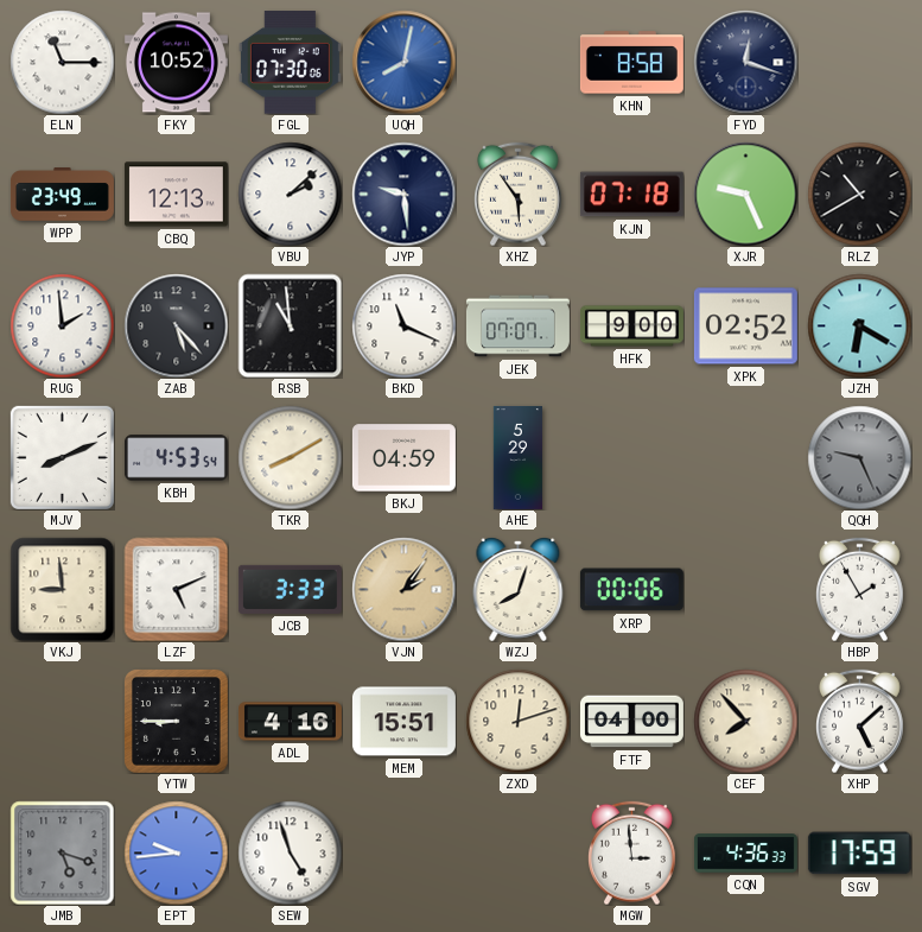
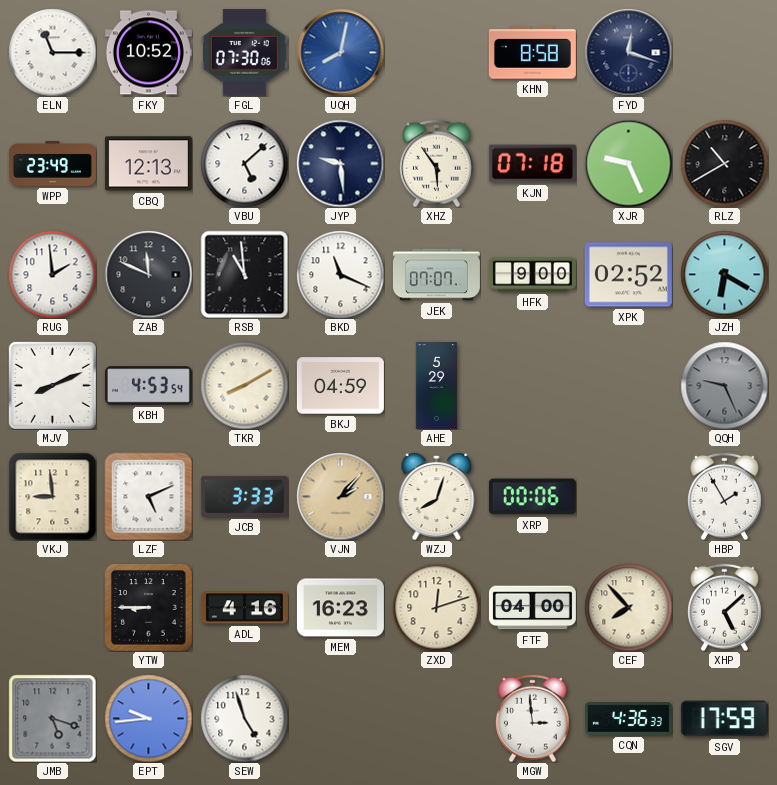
VBU: 2:08 -> 5:08
ZAB: 5:23 -> 11:49
VJN: 2:06 -> 2:07
MEM: 15:51 -> 16:23
